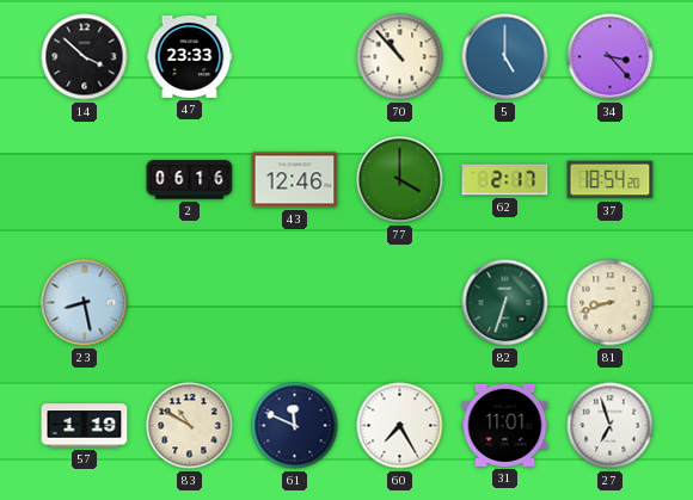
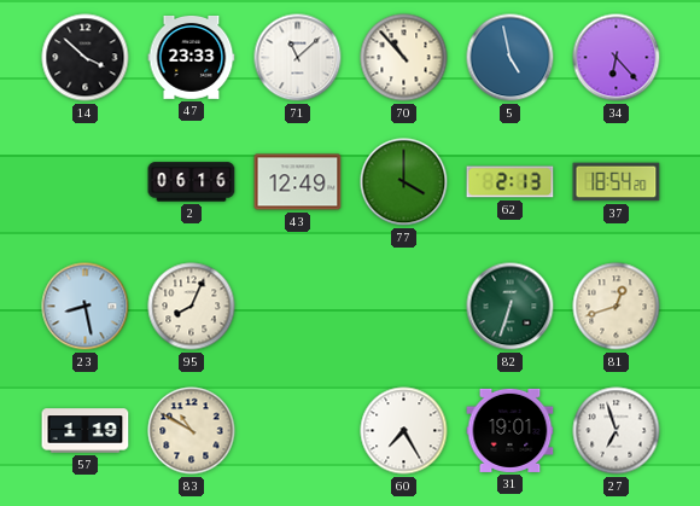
71: none -> 11:08
5: 5:00 -> 4:58
34: 3:23 -> 6:23
43: 12:46 -> 12:49
62: 2:17 -> 2:13
95: none -> 8:04
81: 8:42 -> 12:42
61: 11:49 -> none
31: 11:01 -> 19:01
